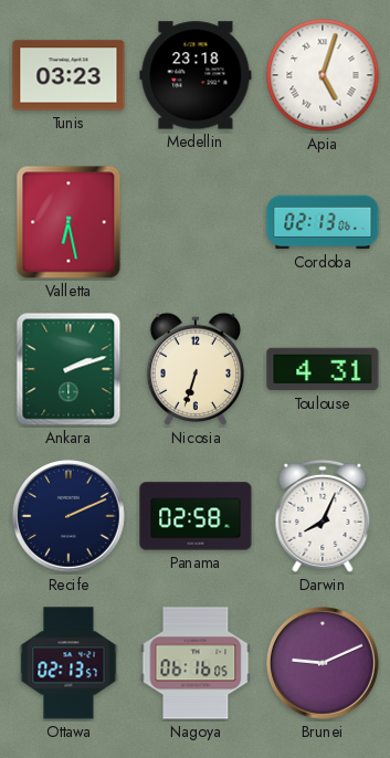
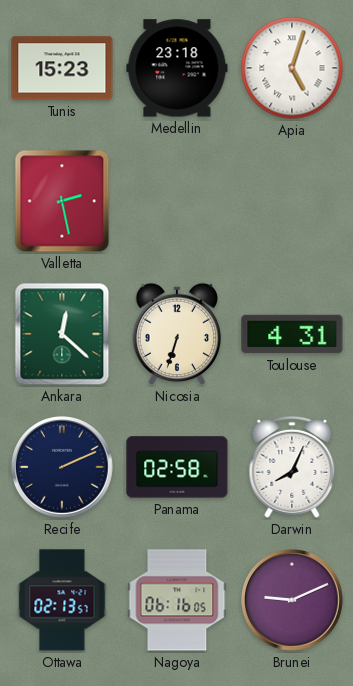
Tunis: 03:23 -> 15:23
Valletta: 6:28 -> 2:28
Cordoba: 02:13 -> none
Ankara: 2:12 -> 12:22
